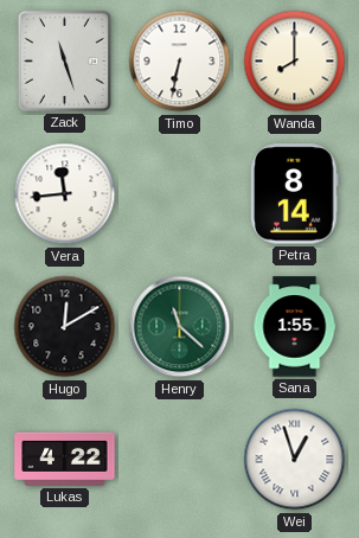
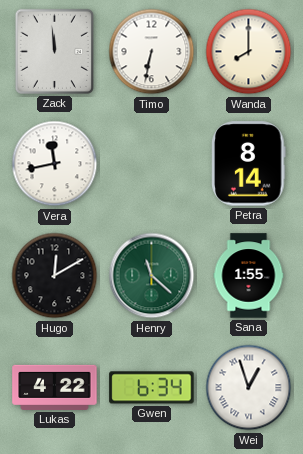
Zack: 11:27 -> 11:59
Vera: 11:44 -> 11:43
Gwen: none -> 6:34
